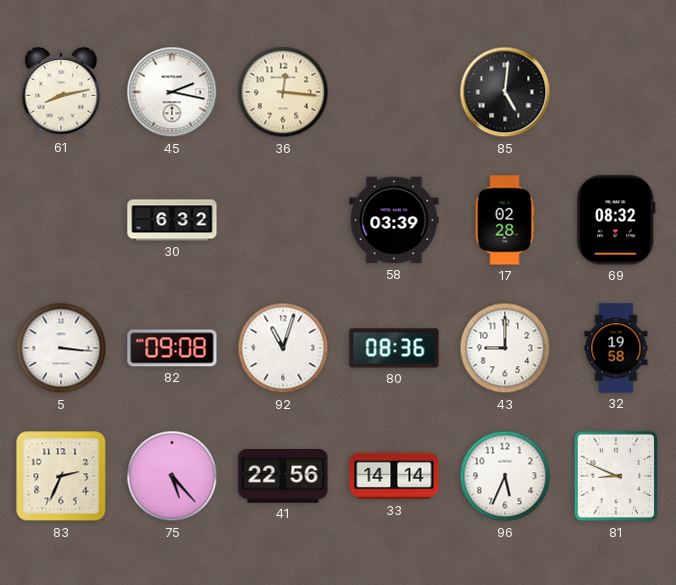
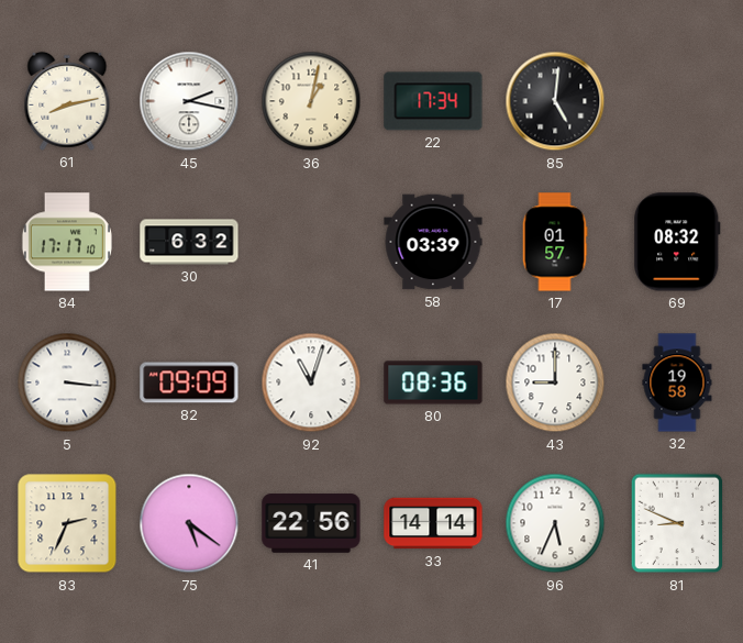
36: 12:16 -> 1:02
22: none -> 17:34
84: none -> 17:17
17: 02:28 -> 01:57
82: 09:08 -> 09:09
75: 5:23 -> 5:21
